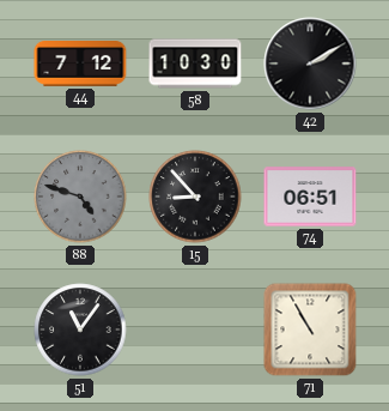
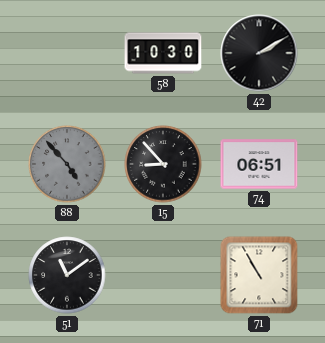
44: 7:12 -> none
88: 4:48 -> 4:53
51: 11:06 -> 11:09
